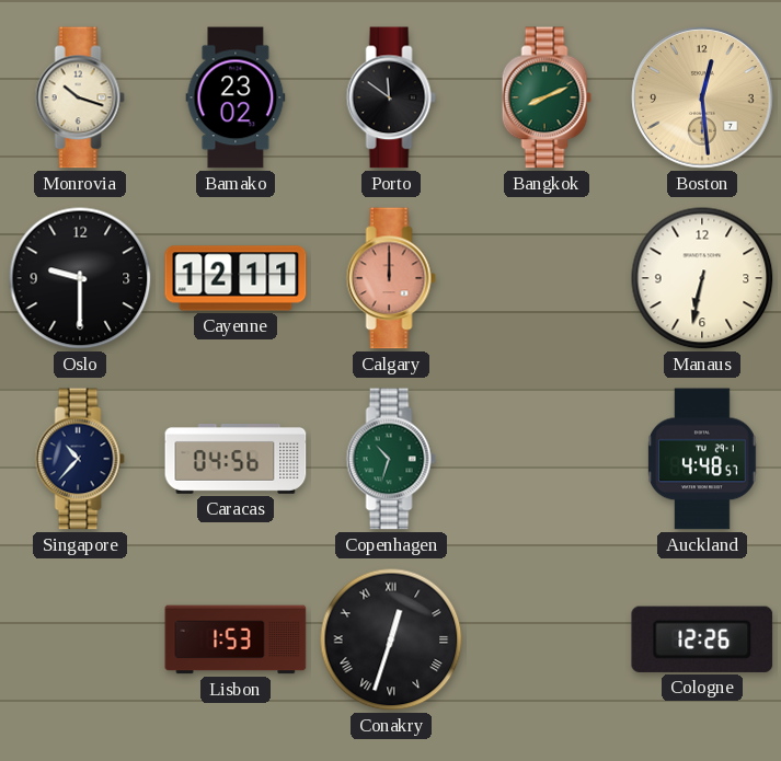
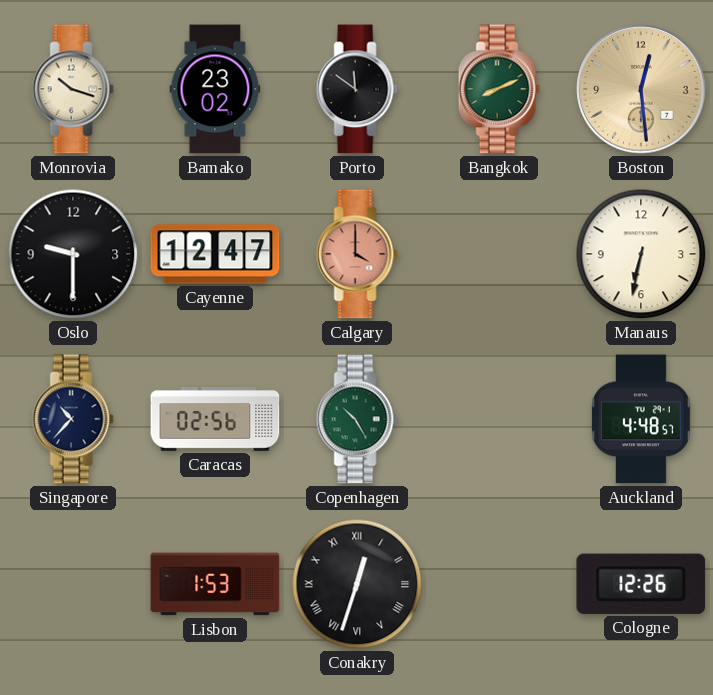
Cayenne: 12:11 -> 12:47
Calgary: 12:00 -> 4:00
Caracas: 04:56 -> 02:56
Copenhagen: 10:33 -> 10:25
